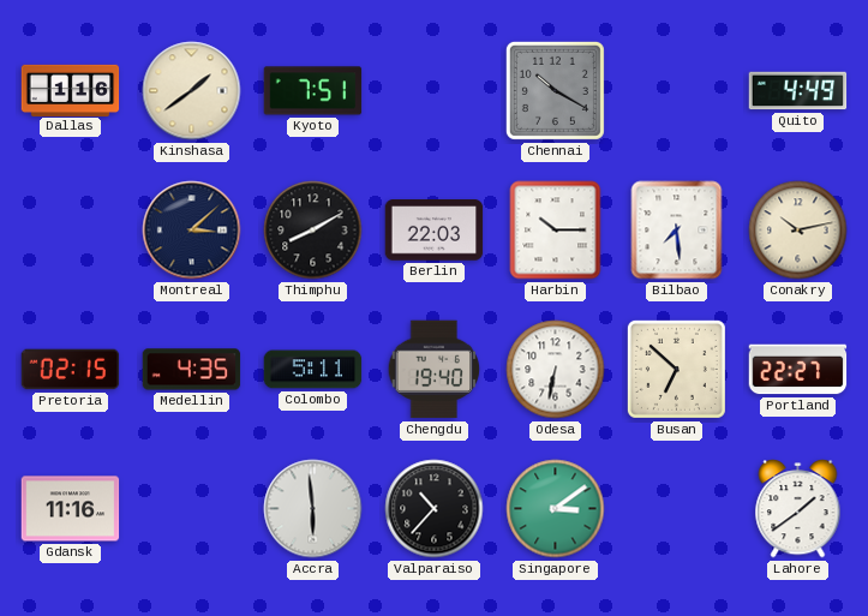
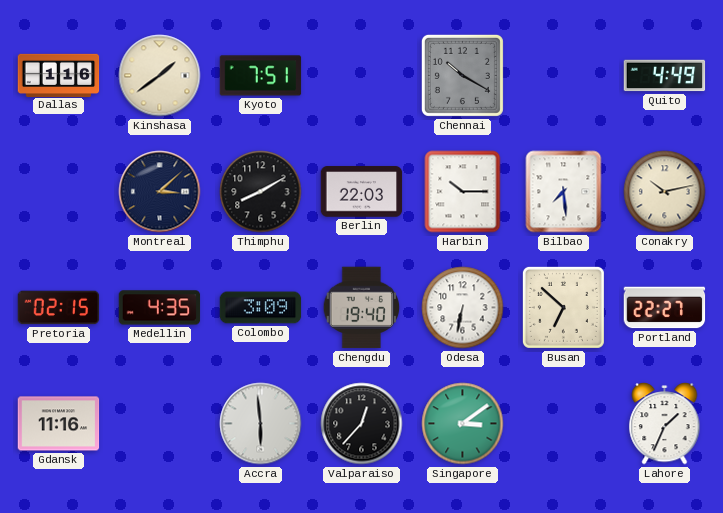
Colombo: 5:11 -> 3:09
Valparaiso: 10:37 -> 12:37
Lahore: 1:39 -> 1:34
